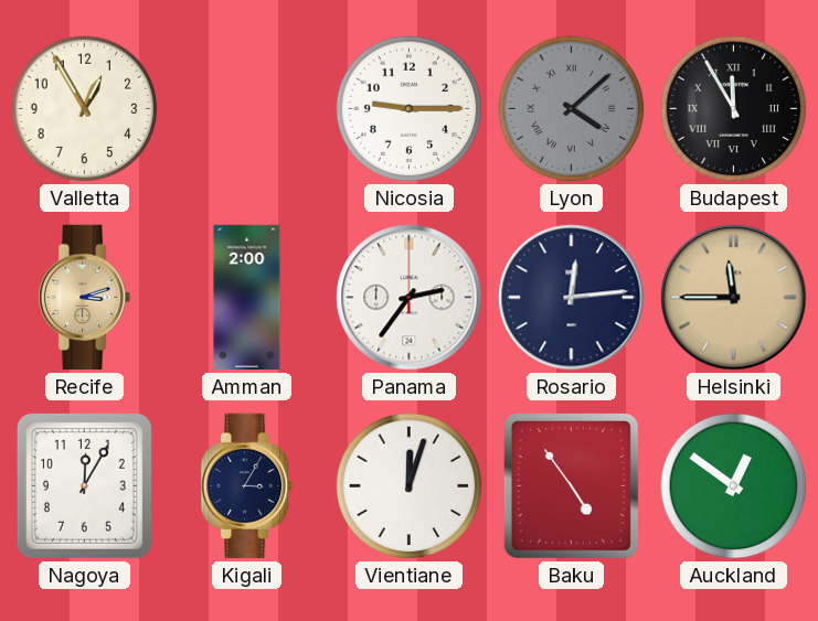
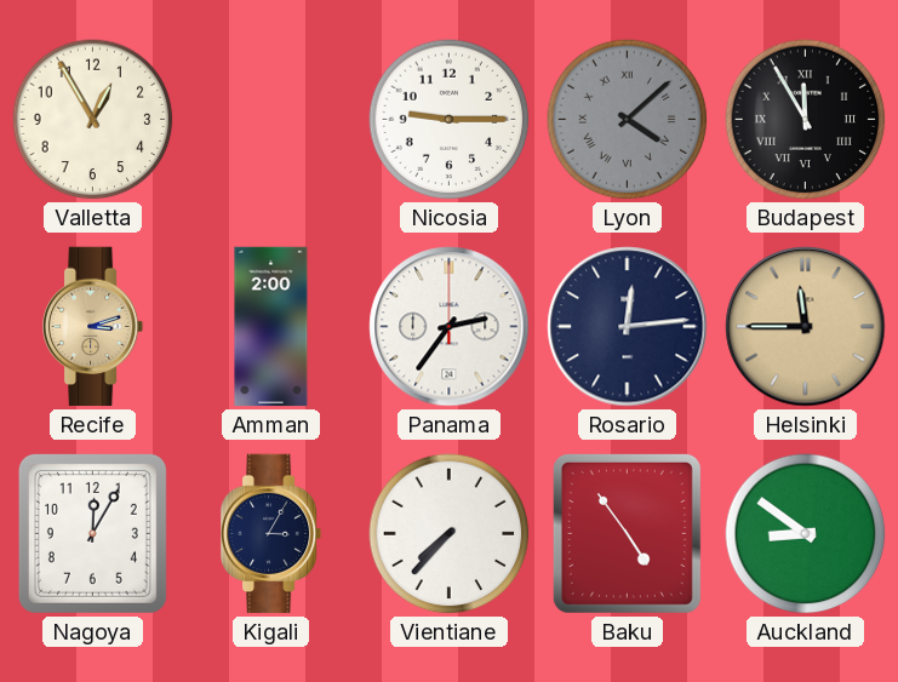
Vientiane: 12:03 -> 7:37
Auckland: 12:51 -> 8:51
